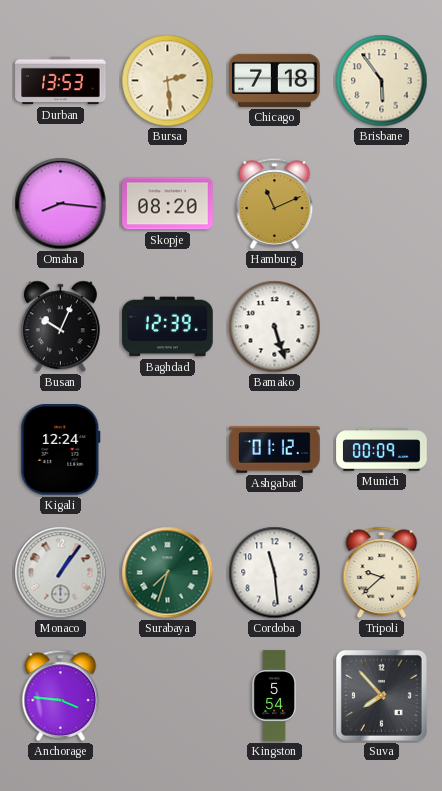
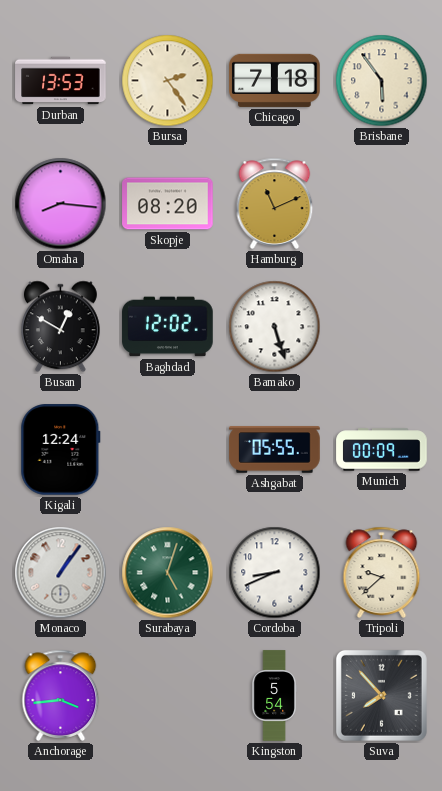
Bursa: 2:29 -> 2:24
Busan: 10:04 -> 12:50
Baghdad: 12:39 -> 12:02
Ashgabat: 01:12 -> 05:55
Surabaya: 7:33 -> 5:03
Cordoba: 11:29 -> 8:41
Anchorage: 3:46 -> 3:44
